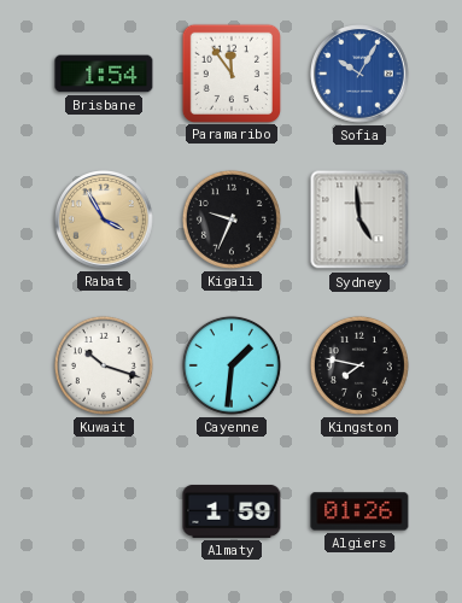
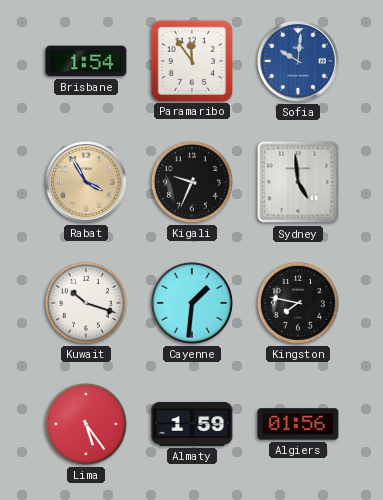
Sofia: 10:05 -> 10:01
Lima: none -> 5:24
Algiers: 01:26 -> 01:56
